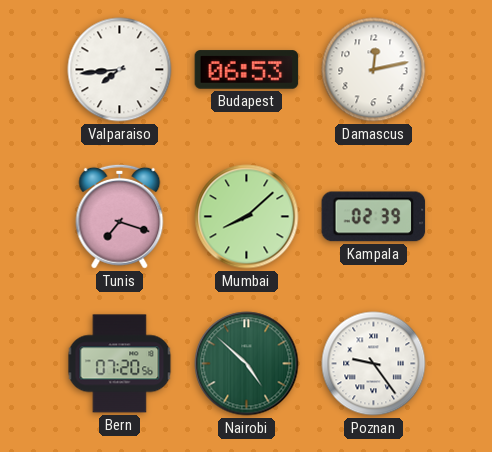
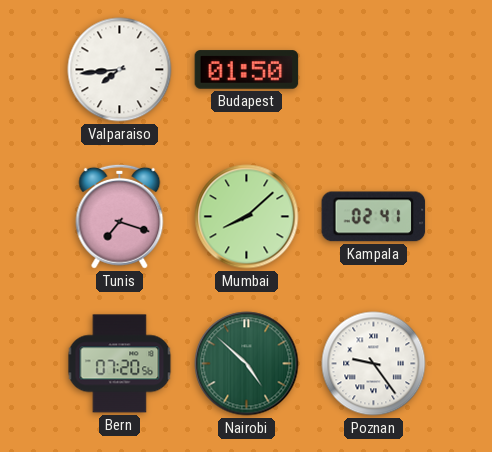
Budapest: 06:53 -> 01:50
Damascus: 12:13 -> none
Kampala: 02:39 -> 02:41
